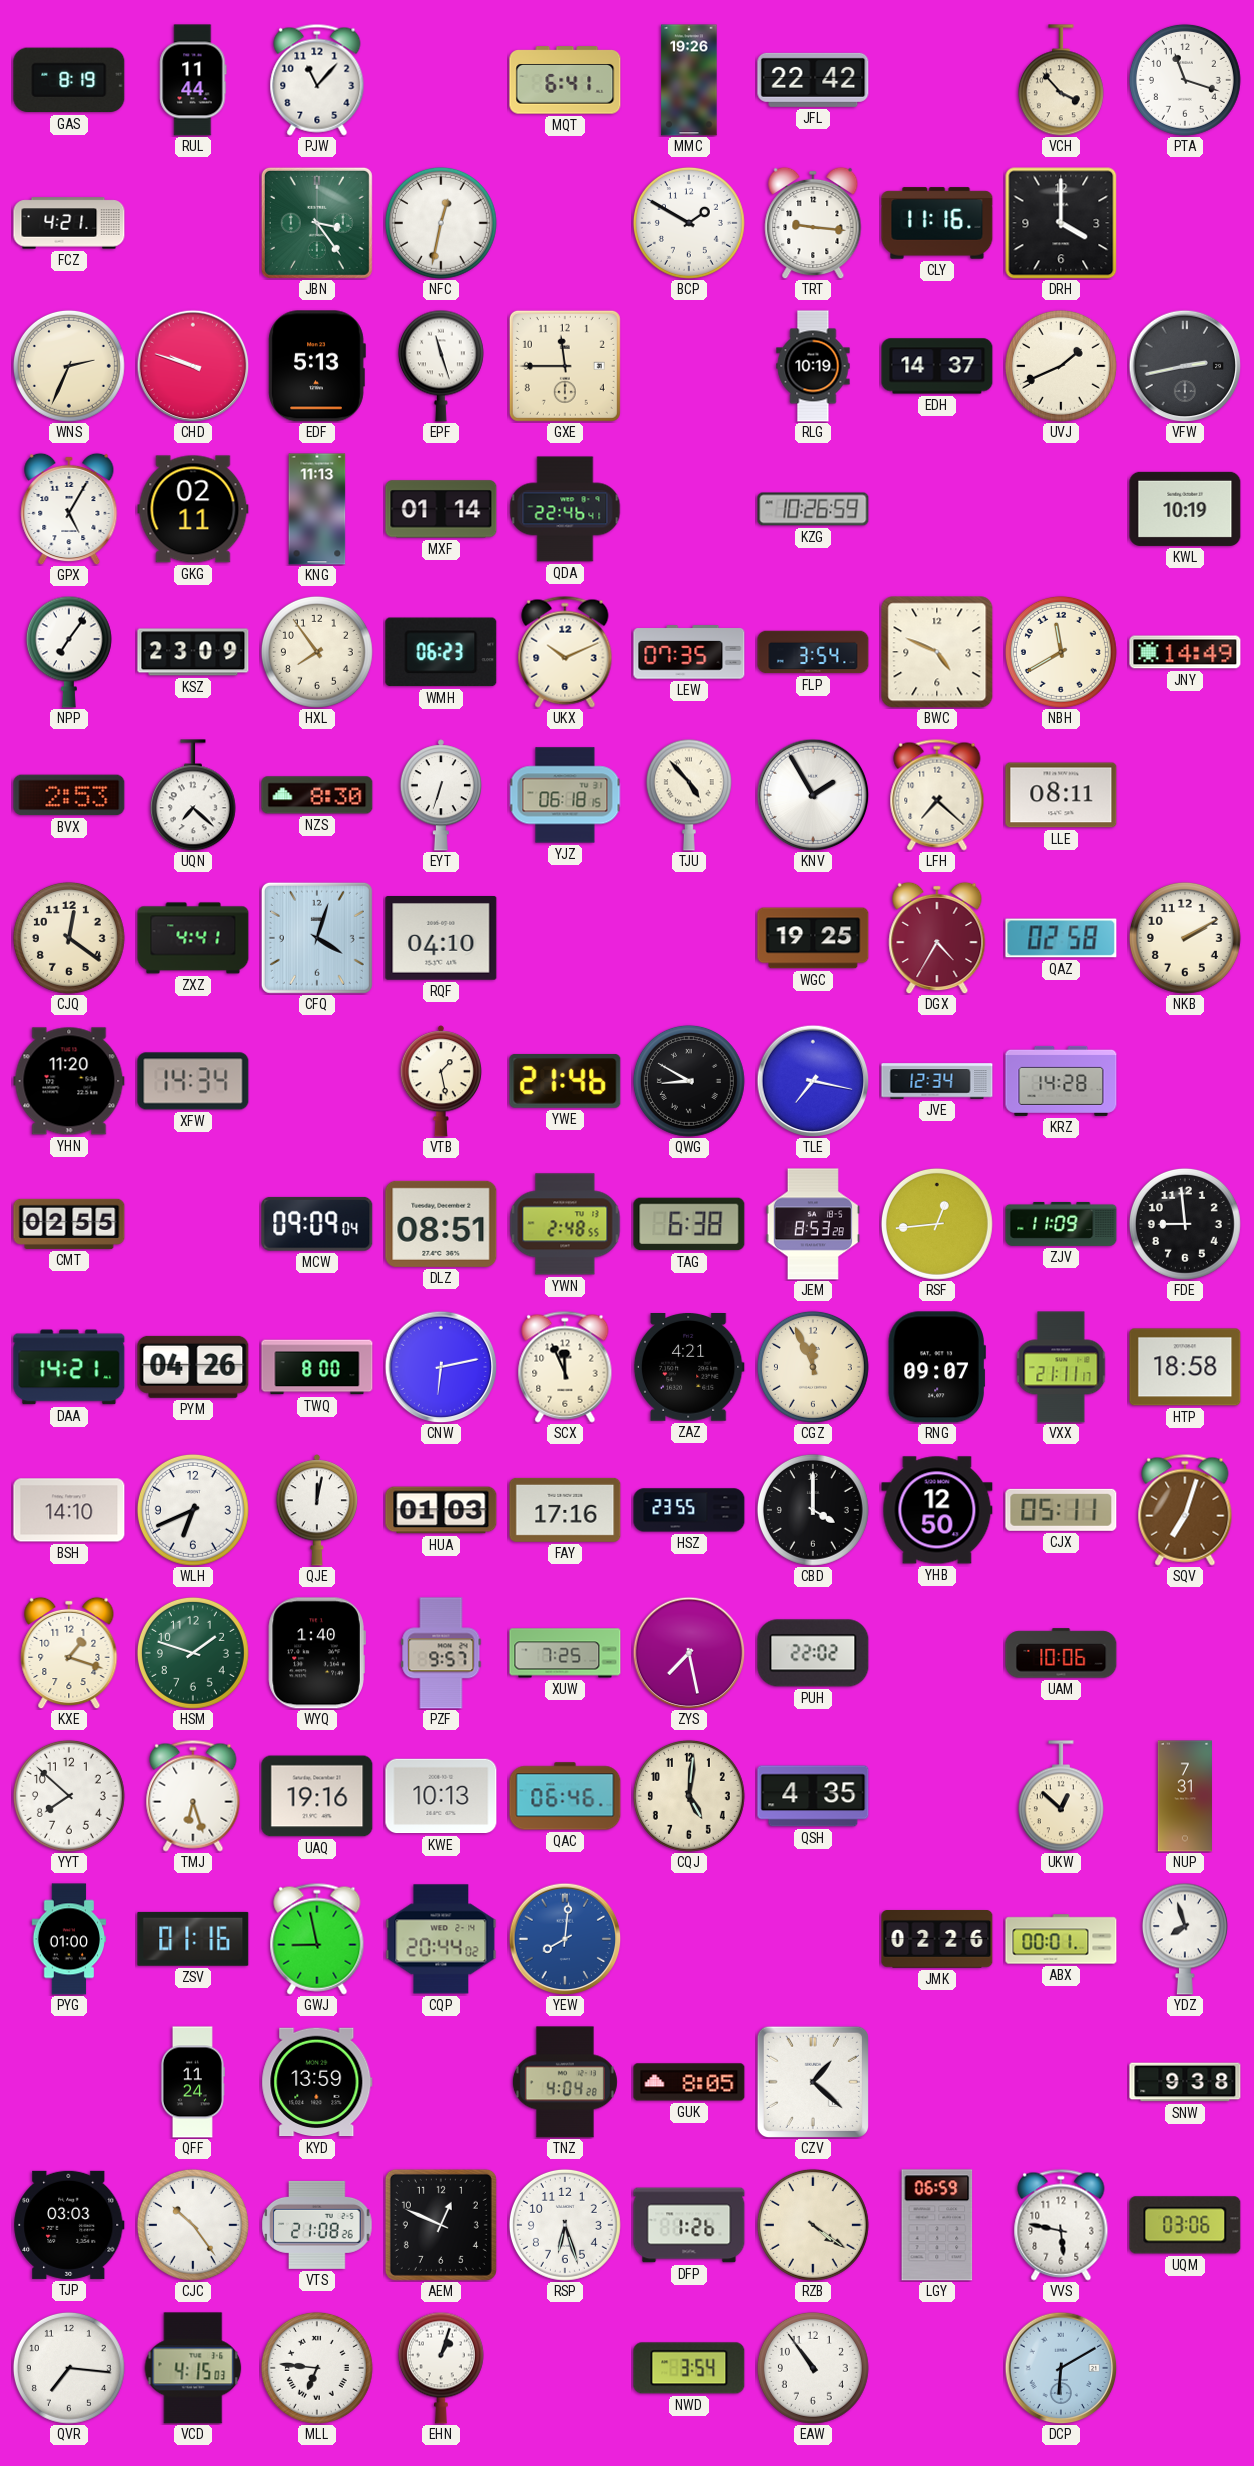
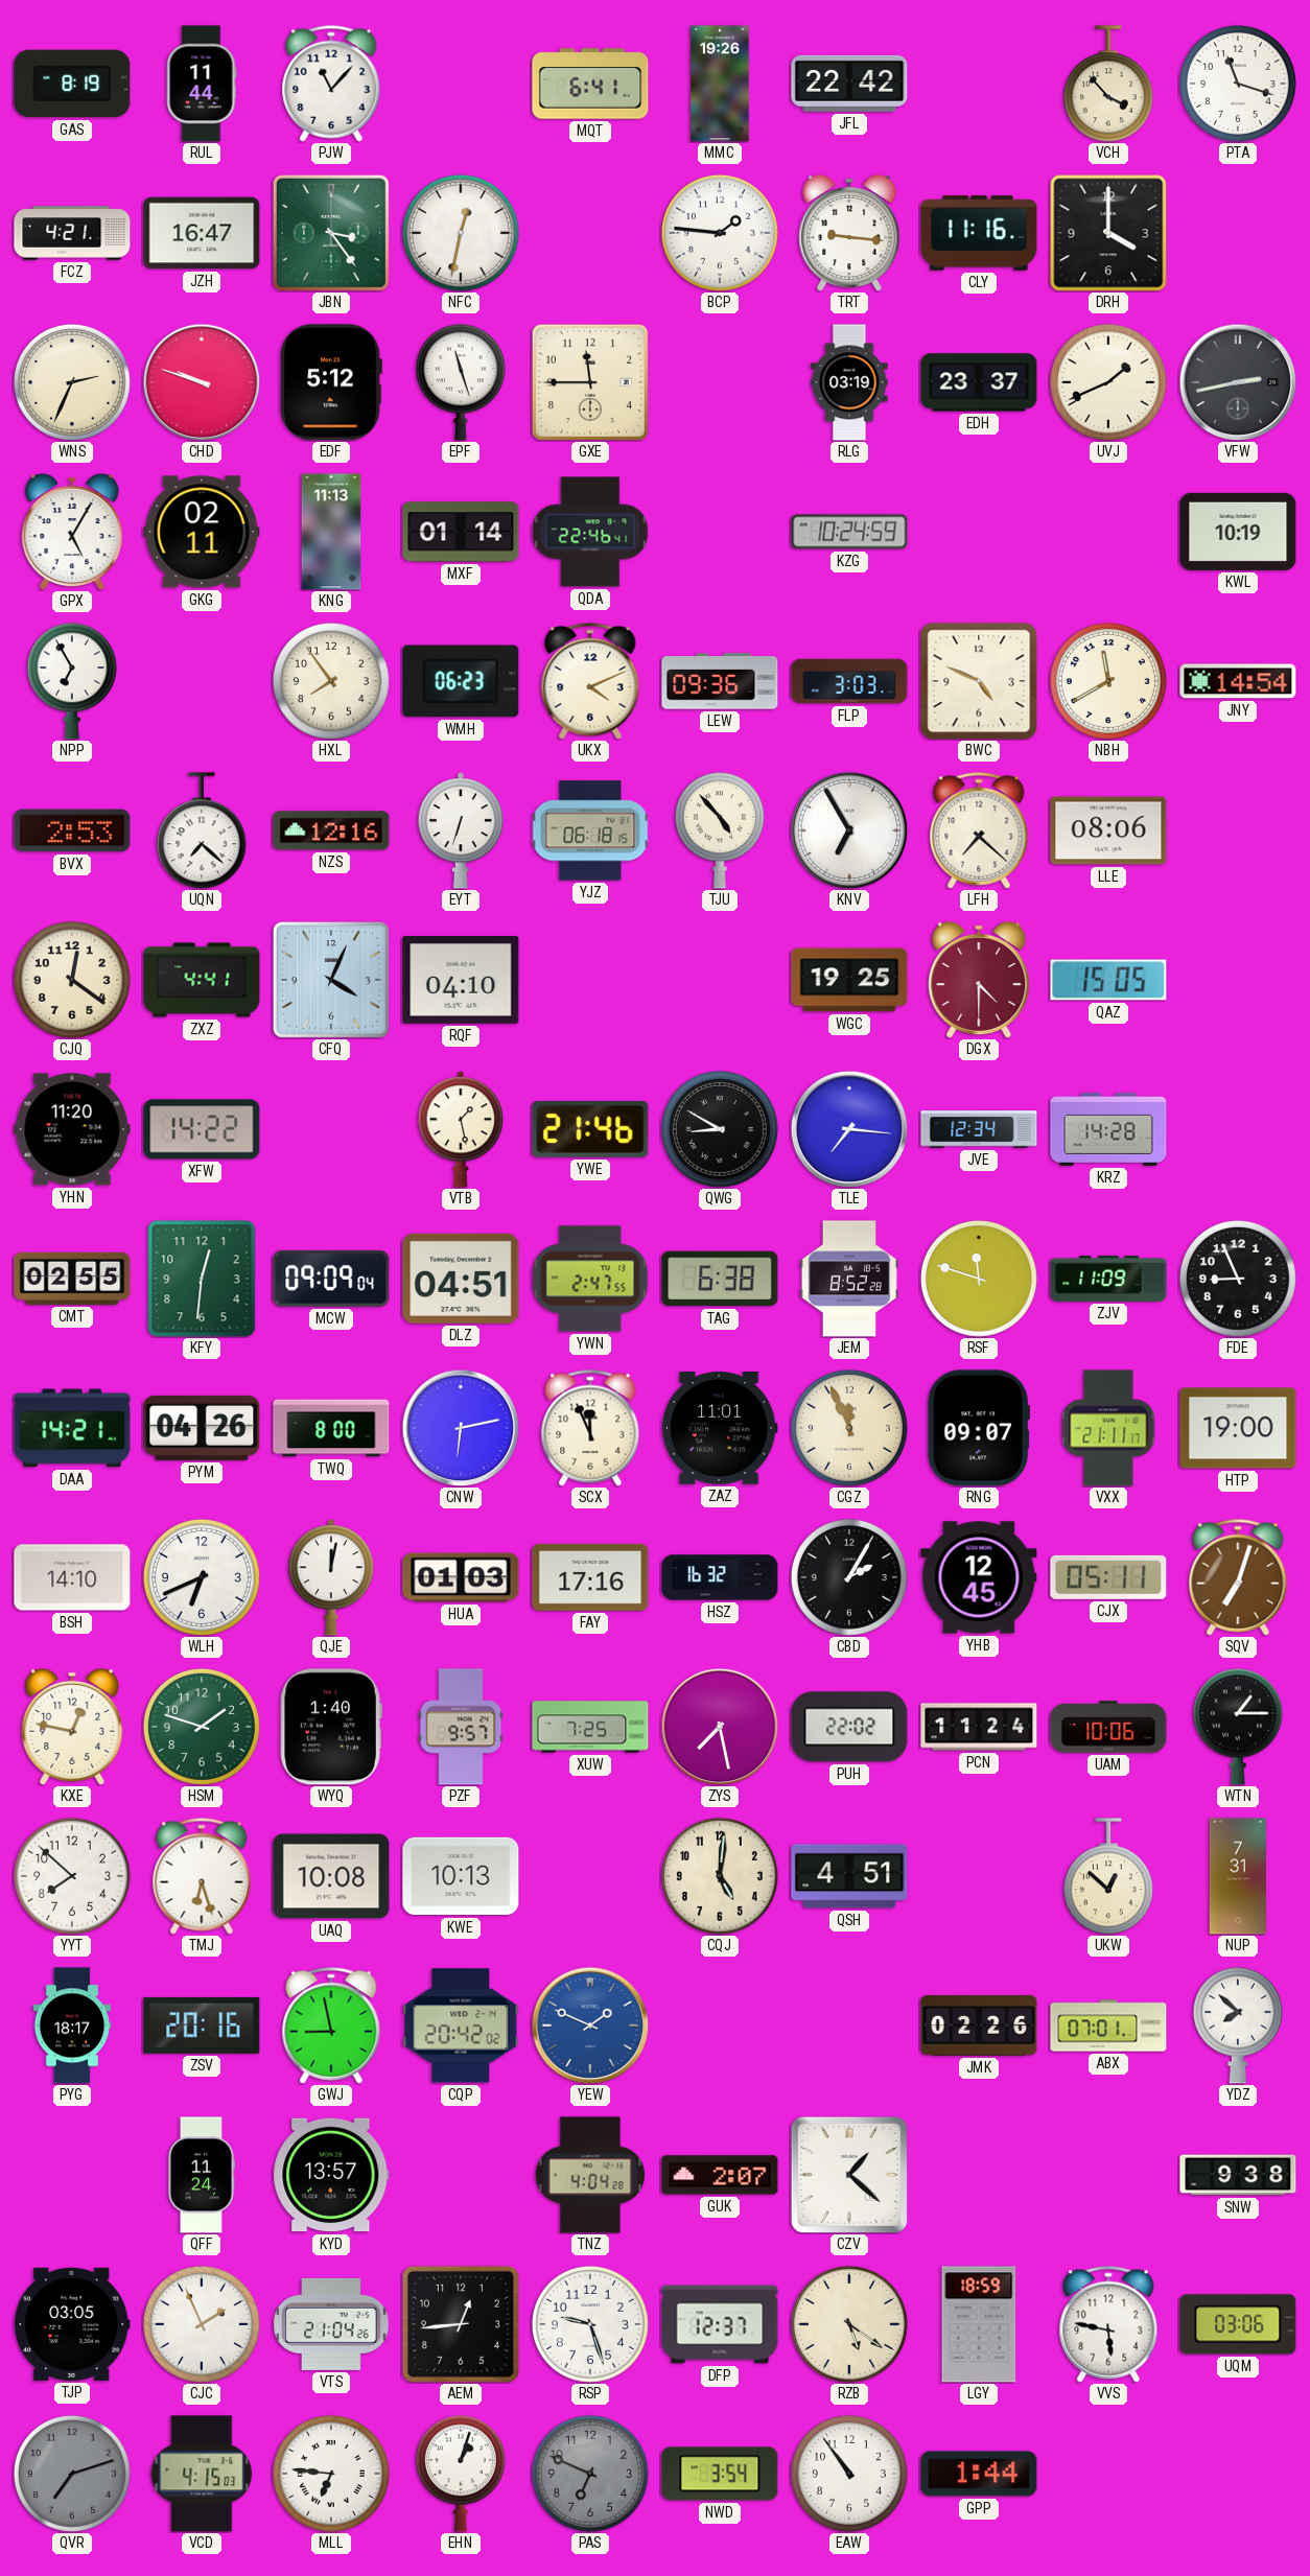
JZH: none -> 16:47
BCP: 1:50 -> 1:46
EDF: 5:13 -> 5:12
RLG: 10:19 -> 03:19
EDH: 14:37 -> 23:37
KZG: 10:26 -> 10:24
NPP: 7:06 -> 6:55
KSZ: 23:09 -> none
UKX: 10:11 -> 4:11
LEW: 07:35 -> 09:36
FLP: 3:54 -> 3:03
JNY: 14:49 -> 14:54
NZS: 8:30 -> 12:16
KNV: 1:55 -> 6:55
LLE: 08:11 -> 08:06
CFQ: 4:03 -> 4:04
DGX: 4:35 -> 4:30
QAZ: 02:58 -> 15:05
NKB: 2:10 -> none
XFW: 14:34 -> 14:22
TLE: 7:17 -> 7:16
KFY: none -> 12:31
DLZ: 08:51 -> 04:51
YWN: 2:48 -> 2:47
JEM: 8:53 -> 8:52
RSF: 12:44 -> 11:48
FDE: 8:59 -> 8:56
ZAZ: 4:21 -> 11:01
HTP: 18:58 -> 19:00
HSZ: 23:55 -> 16:32
CBD: 4:00 -> 2:05
YHB: 12:50 -> 12:45
KXE: 1:18 -> 12:47
PCN: none -> 11:24
WTN: none -> 1:15
UAQ: 19:16 -> 10:08
QAC: 06:46 -> none
QSH: 4:35 -> 4:51
PYG: 01:00 -> 18:17
ZSV: 01:16 -> 20:16
CQP: 20:44 -> 20:42
YEW: 8:01 -> 1:49
ABX: 00:01 -> 07:01
YDZ: 7:57 -> 7:52
KYD: 13:59 -> 13:57
GUK: 8:05 -> 2:07
TJP: 03:03 -> 03:05
CJC: 10:24 -> 1:56
VTS: 21:08 -> 21:04
AEM: 12:49 -> 12:44
RSP: 6:27 -> 9:27
DFP: 1:26 -> 12:37
RZB: 4:21 -> 5:21
LGY: 06:59 -> 18:59
QVR: 7:16 -> 7:12
QVR dial: white -> grey
PAS: none -> 6:49
GPP: none -> 1:44
DCP: 6:10 -> none
